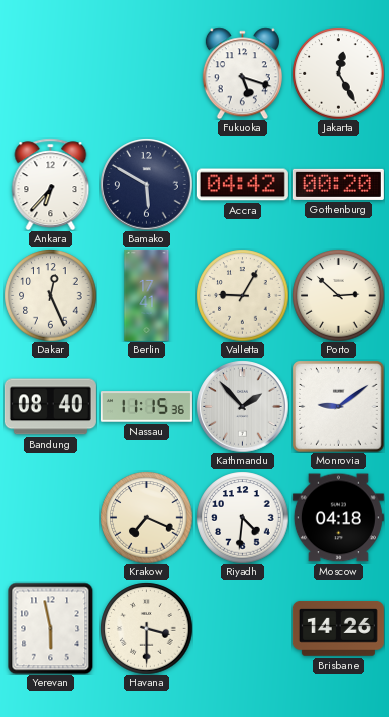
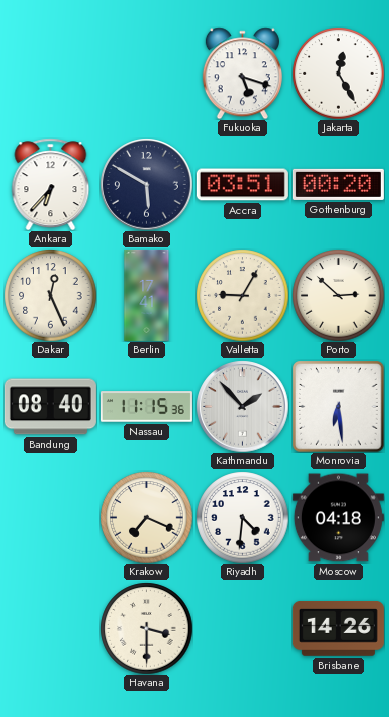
Accra: 04:42 -> 03:51
Monrovia: 9:09 -> 6:29
Yerevan: 5:58 -> none
